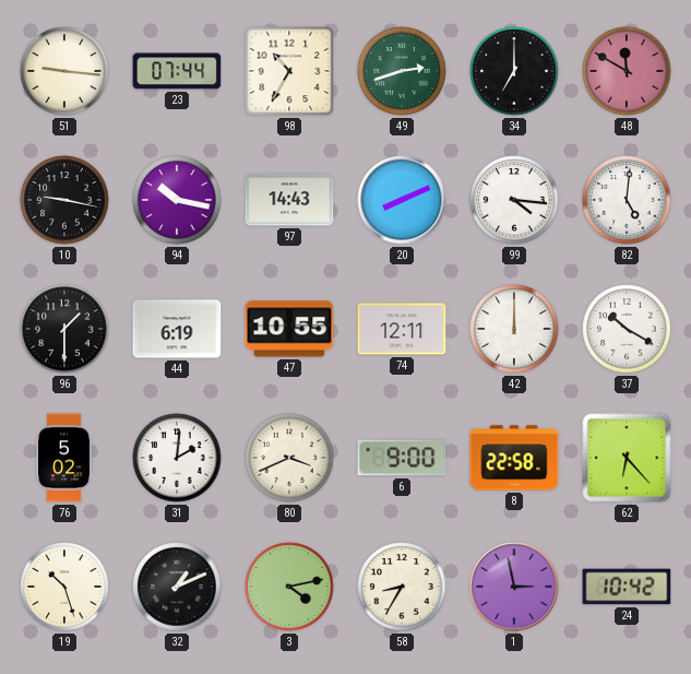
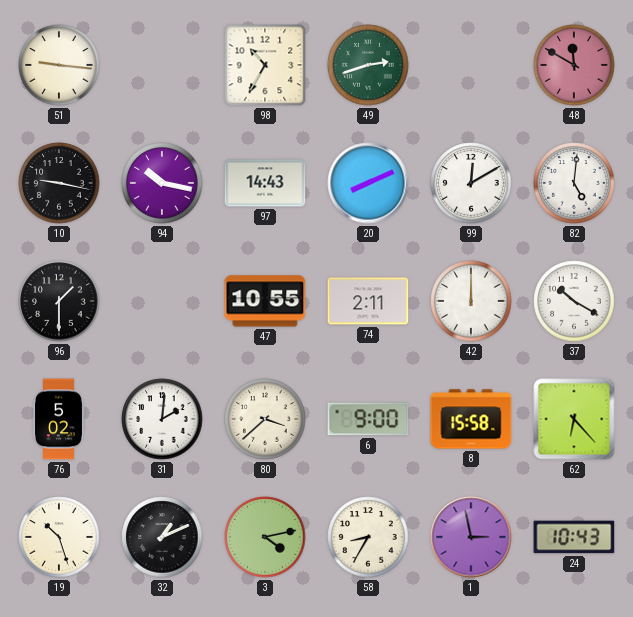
23: 07:44 -> none
34: 7:00 -> none
99: 4:16 -> 12:10
44: 6:19 -> none
74: 12:11 -> 2:11
80: 3:41 -> 3:38
8: 22:58 -> 15:58
24: 10:42 -> 10:43
